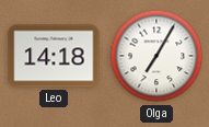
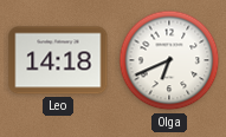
Olga: 7:05 -> 6:41
